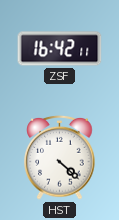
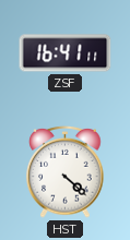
ZSF: 16:42 -> 16:41
